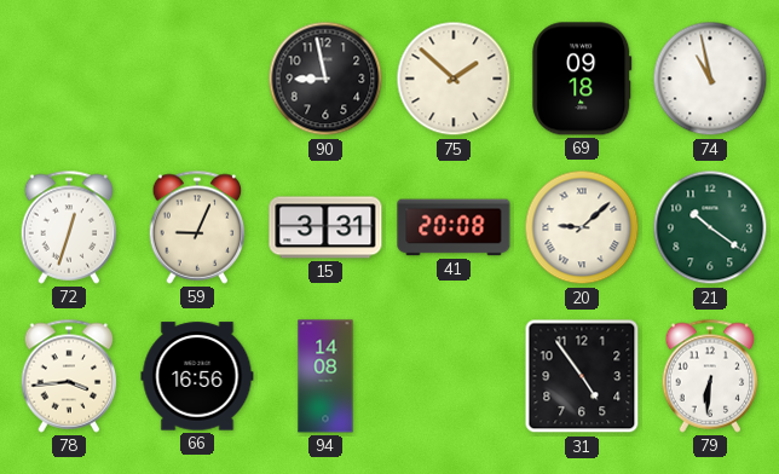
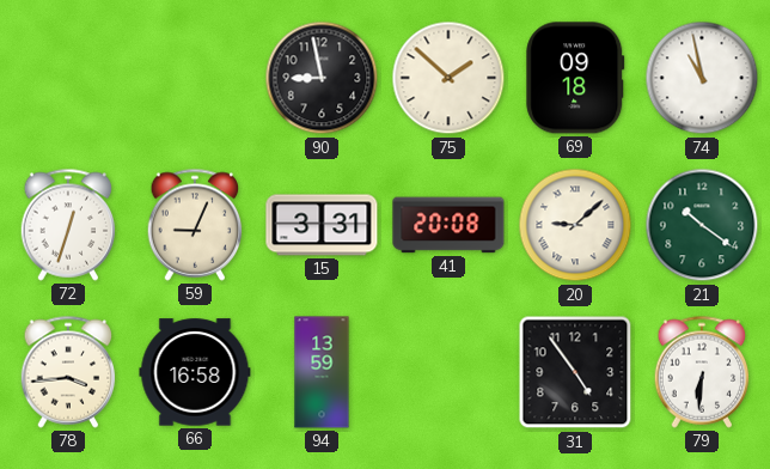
66: 16:56 -> 16:58
94: 14:08 -> 13:59
